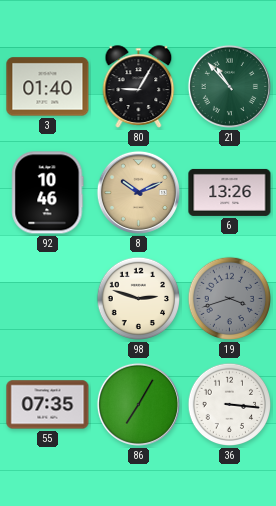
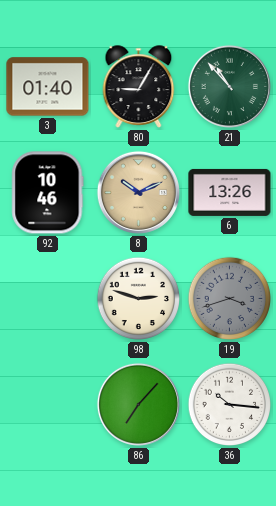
55: 07:35 -> none
86: 7:05 -> 7:07
36: 3:16 -> 10:16
